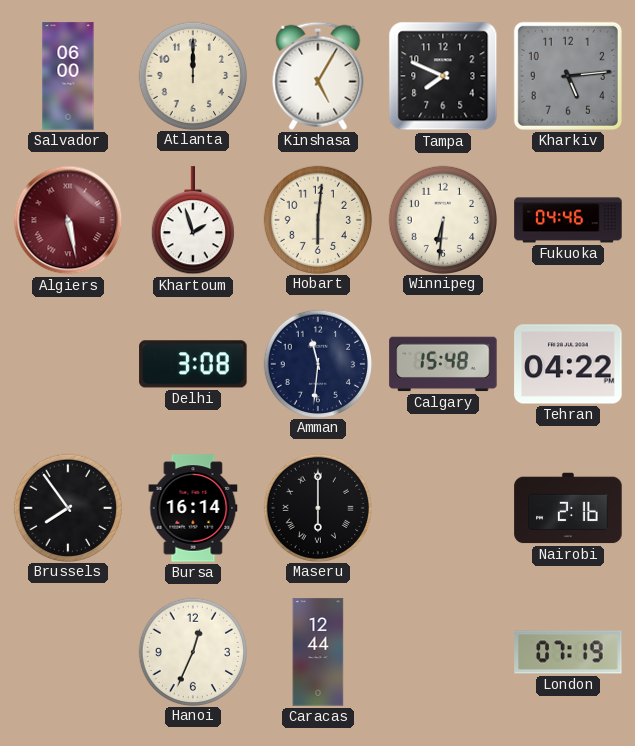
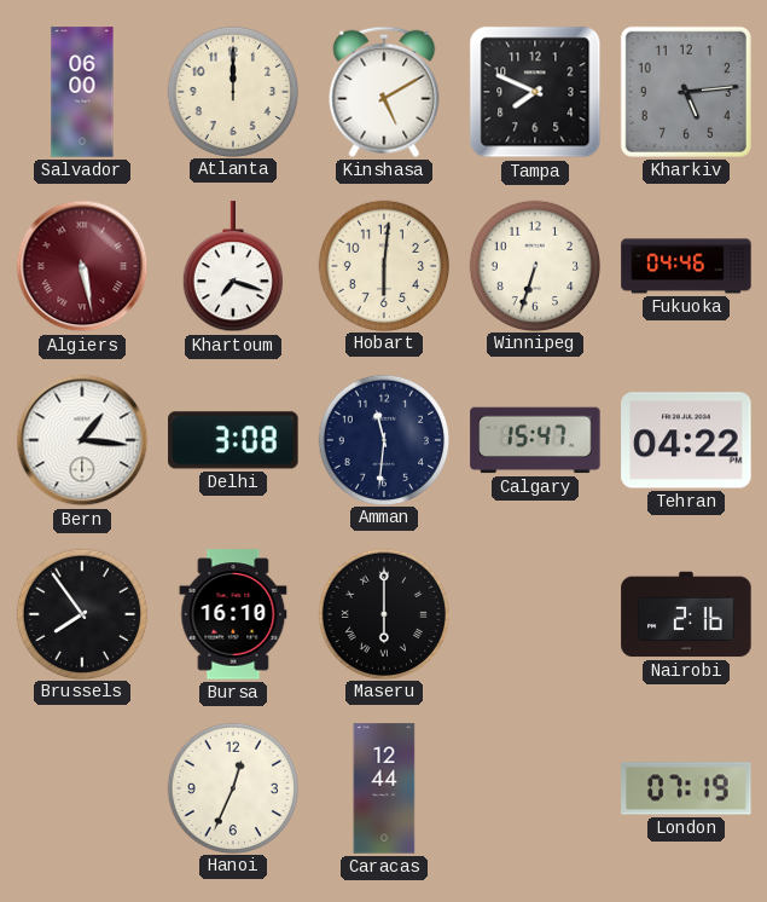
Kinshasa: 5:05 -> 5:10
Khartoum: 1:57 -> 7:18
Winnipeg: 6:31 -> 6:33
Bern: none -> 1:16
Calgary: 15:48 -> 15:47
Bursa: 16:14 -> 16:10
